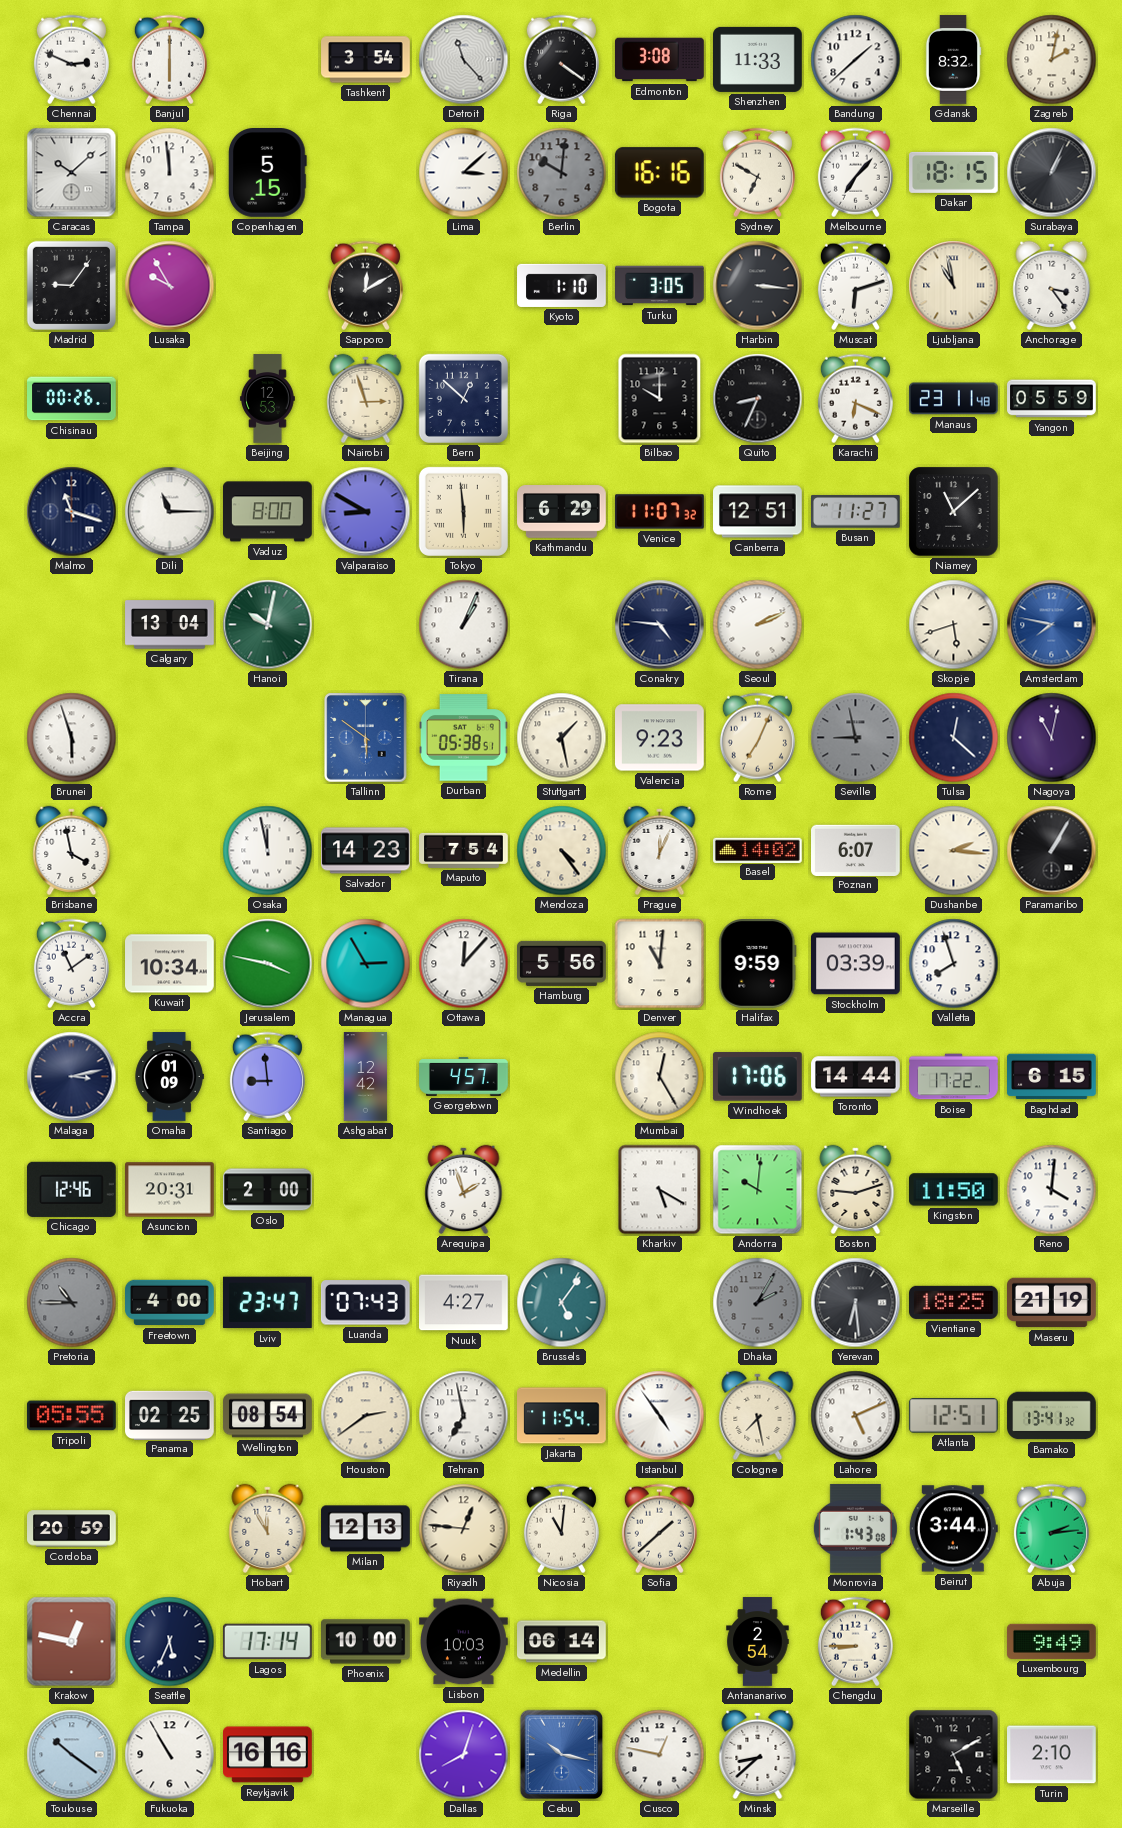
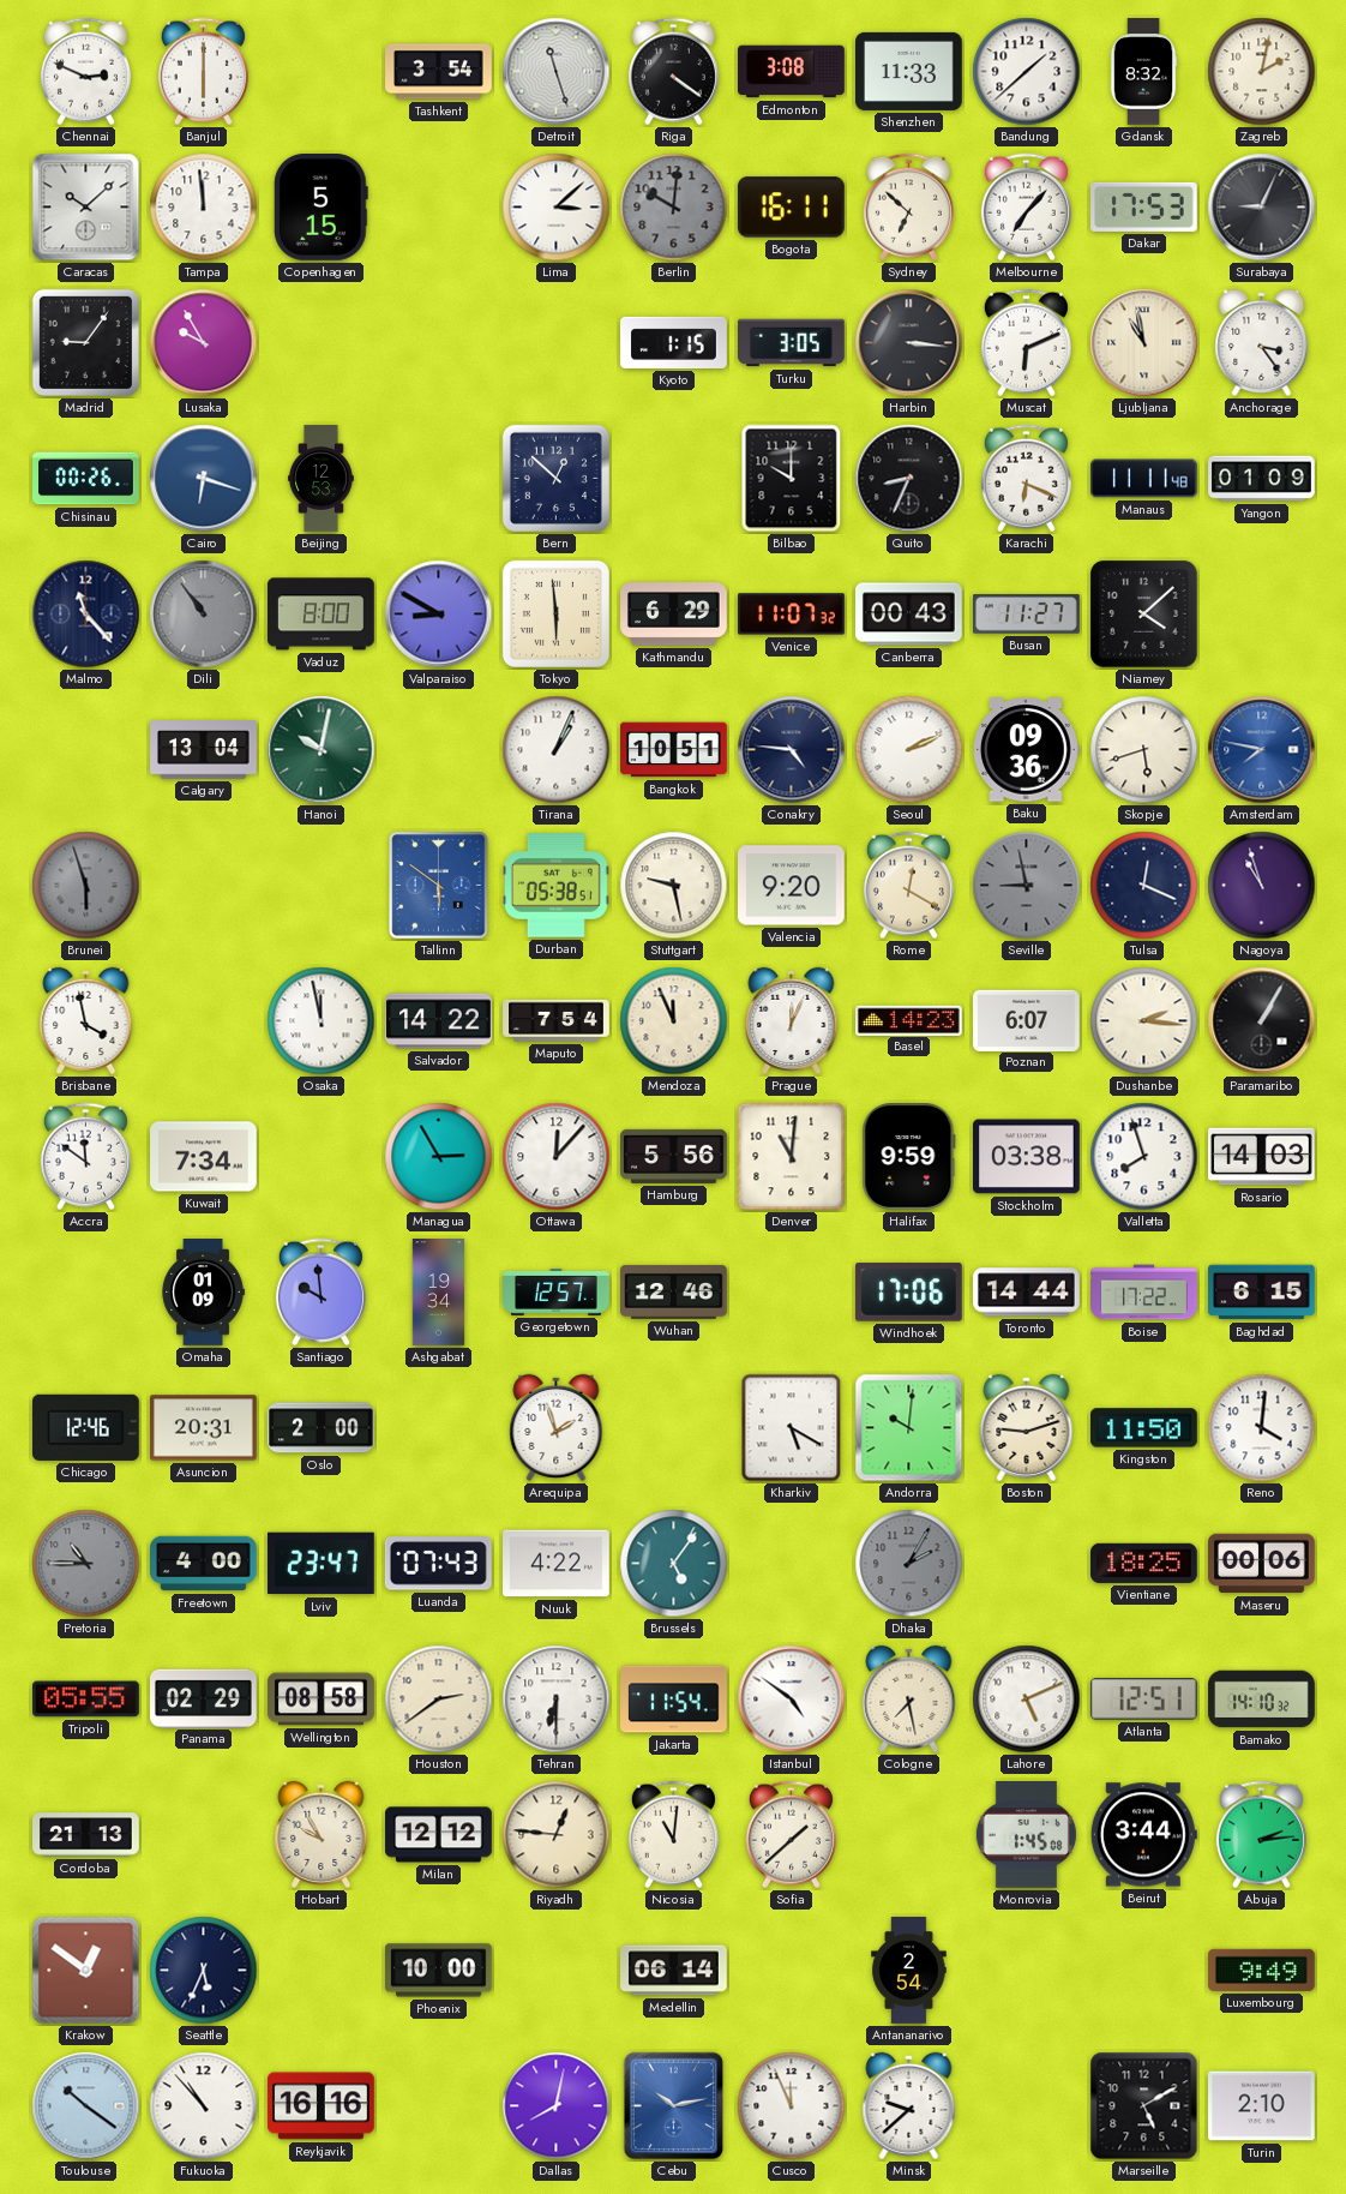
Detroit: 11:23 -> 11:27
Bogota: 16:16 -> 16:11
Sydney: 6:50 -> 6:52
Dakar: 18:15 -> 17:53
Surabaya: 1:04 -> 9:04
Sapporo: 12:10 -> none
Kyoto: 1:10 -> 1:15
Muscat: 6:12 -> 6:11
Cairo: none -> 6:18
Nairobi: 2:57 -> none
Manaus: 23:11 -> 11:11
Yangon: 05:59 -> 01:09
Malmo: 11:18 -> 11:23
Dili: 11:15 -> 10:54
Dili dial: white -> grey
Canberra: 12:51 -> 00:43
Niamey: 11:08 -> 4:08
Bangkok: none -> 10:51
Baku: none -> 09:36
Brunei dial: white -> grey
Stuttgart: 1:28 -> 9:28
Valencia: 9:23 -> 9:20
Rome: 7:04 -> 12:20
Tulsa: 12:22 -> 12:19
Nagoya: 11:02 -> 10:57
Salvador: 14:23 -> 14:22
Mendoza: 4:24 -> 11:56
Basel: 14:02 -> 14:23
Accra: 11:09 -> 11:51
Kuwait: 10:34 -> 7:34
Jerusalem: 3:47 -> none
Stockholm: 03:39 -> 03:38
Rosario: none -> 14:03
Malaga: 3:13 -> none
Santiago: 8:59 -> 9:59
Ashgabat: 12:42 -> 19:34
Georgetown: 4:57 -> 12:57
Wuhan: none -> 12:46
Mumbai: 12:25 -> none
Nuuk: 4:27 -> 4:22
Yerevan: 6:29 -> none
Maseru: 21:19 -> 00:06
Panama: 02:25 -> 02:29
Wellington: 08:54 -> 08:58
Tehran: 6:58 -> 6:30
Istanbul: 4:54 -> 4:51
Bamako: 13:41 -> 14:10
Cordoba: 20:59 -> 21:13
Hobart: 11:55 -> 9:55
Milan: 12:13 -> 12:12
Monrovia: 1:43 -> 1:45
Krakow: 12:47 -> 12:51
Lagos: 17:14 -> none
Lisbon: 10:03 -> none
Chengdu: 8:45 -> none
Fukuoka: 10:55 -> 10:53
Dallas: 8:03 -> 8:02
Cebu: 10:17 -> 10:13
Cusco: 12:47 -> 11:56
Minsk: 8:38 -> 9:38
